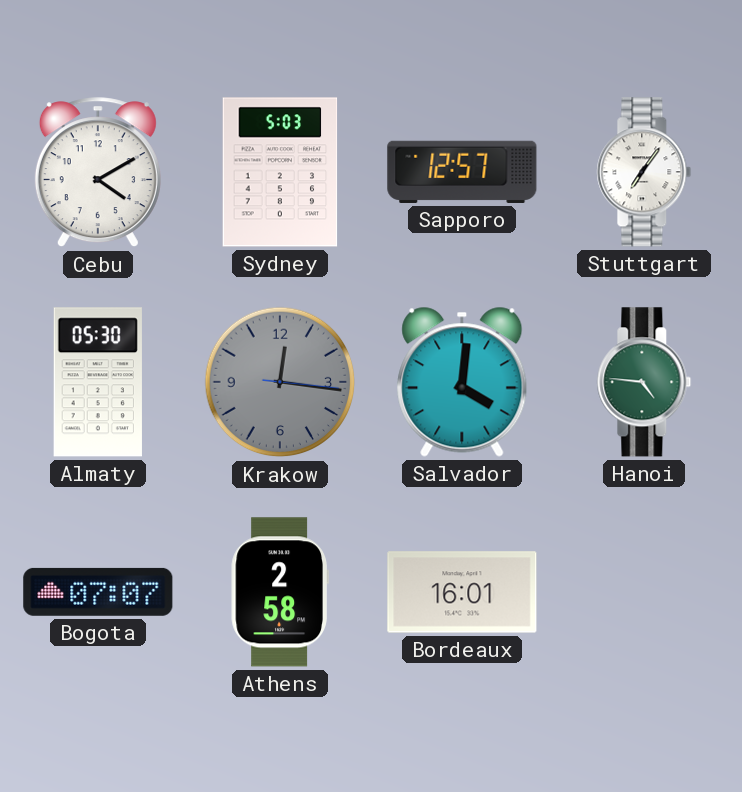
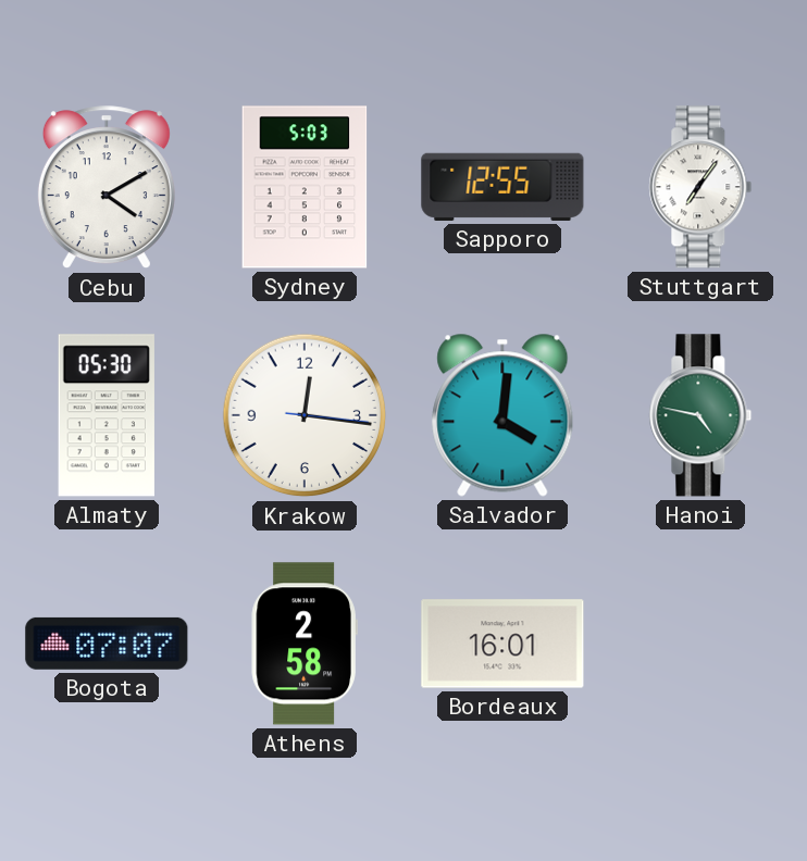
Sapporo: 12:57 -> 12:55
Krakow dial: grey -> white
Hanoi: 4:46 -> 4:47
